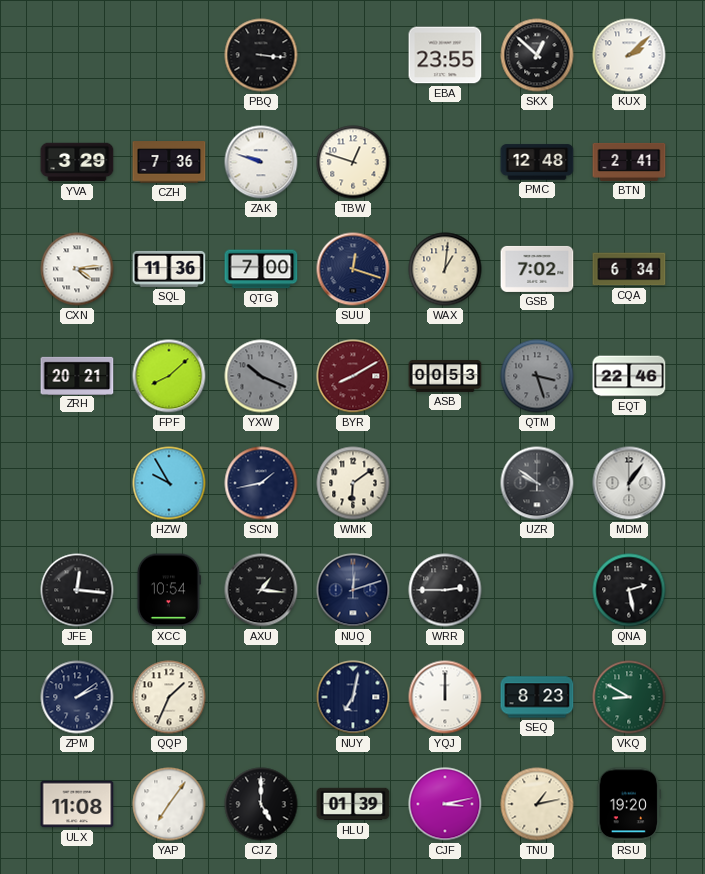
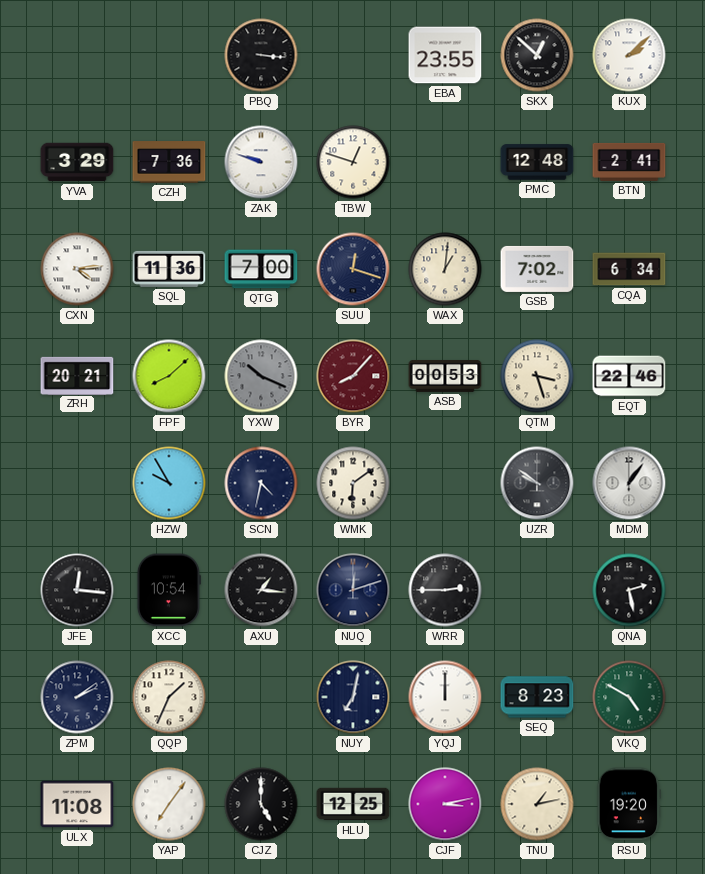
BYR: 8:10 -> 8:07
QTM dial: grey -> cream
SCN: 1:43 -> 4:32
VKQ: 8:50 -> 4:50
HLU: 01:39 -> 12:25
